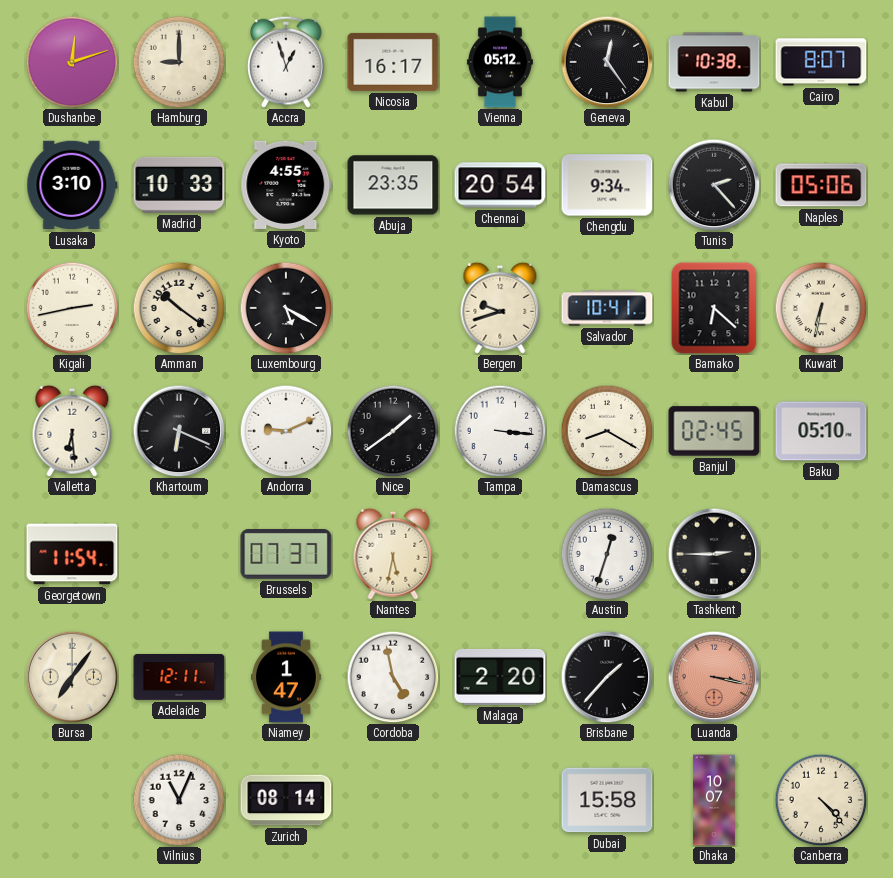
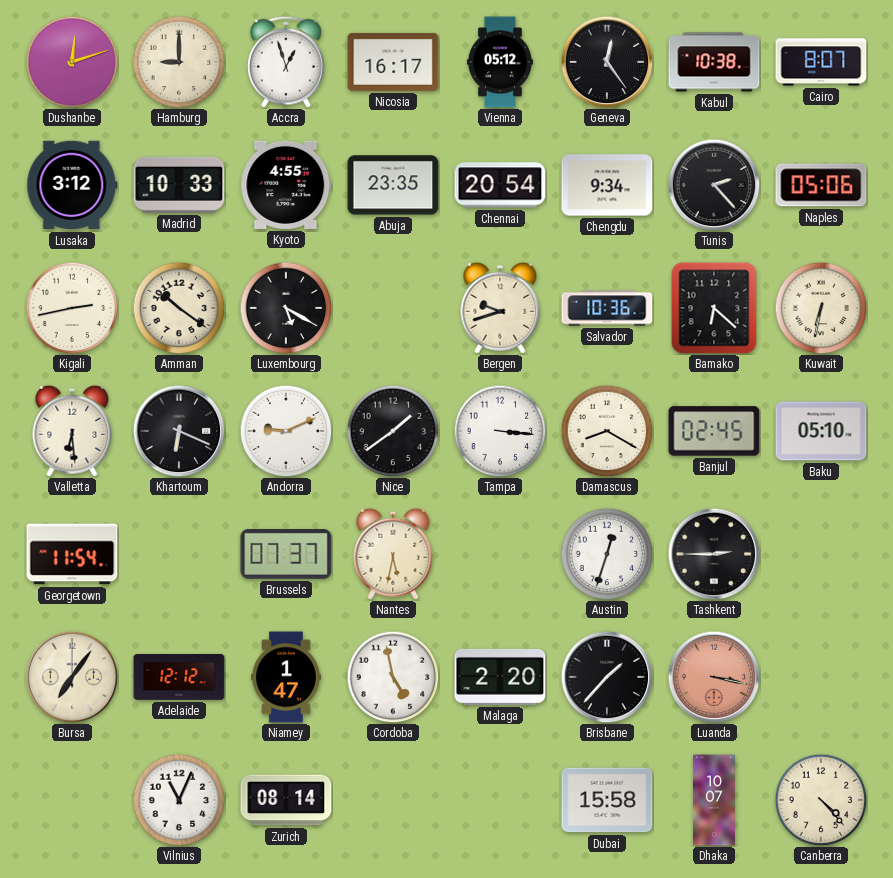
Lusaka: 3:10 -> 3:12
Salvador: 10:41 -> 10:36
Adelaide: 12:11 -> 12:12
